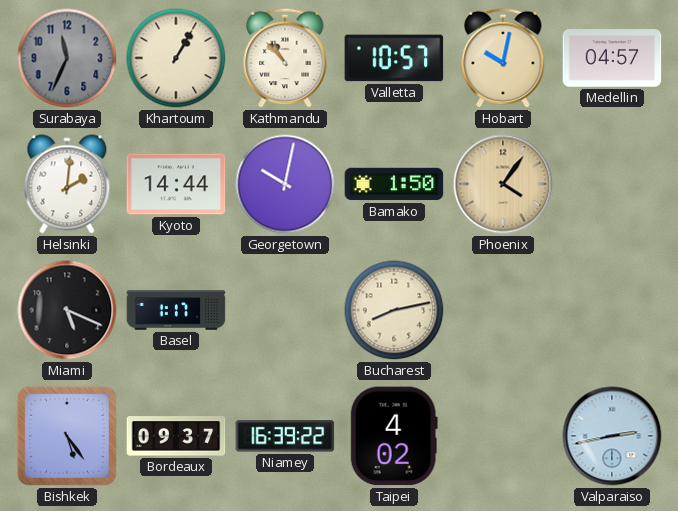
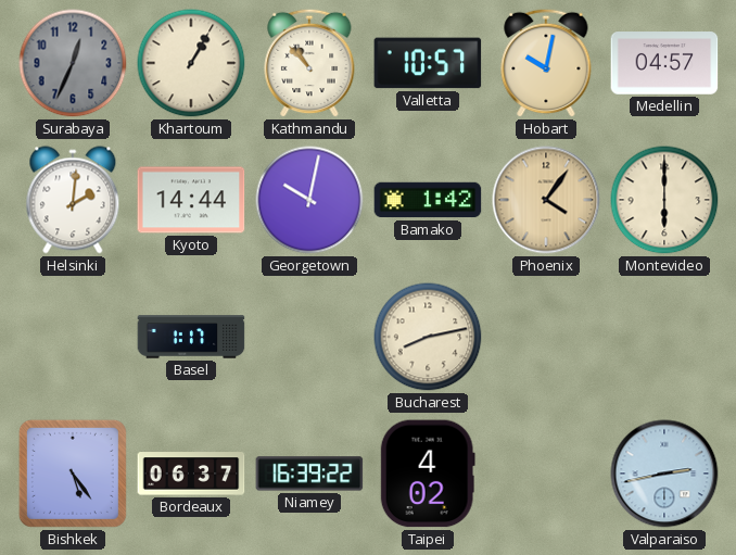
Surabaya: 11:34 -> 12:34
Bamako: 1:50 -> 1:42
Montevideo: none -> 6:00
Miami: 5:19 -> none
Bordeaux: 09:37 -> 06:37
